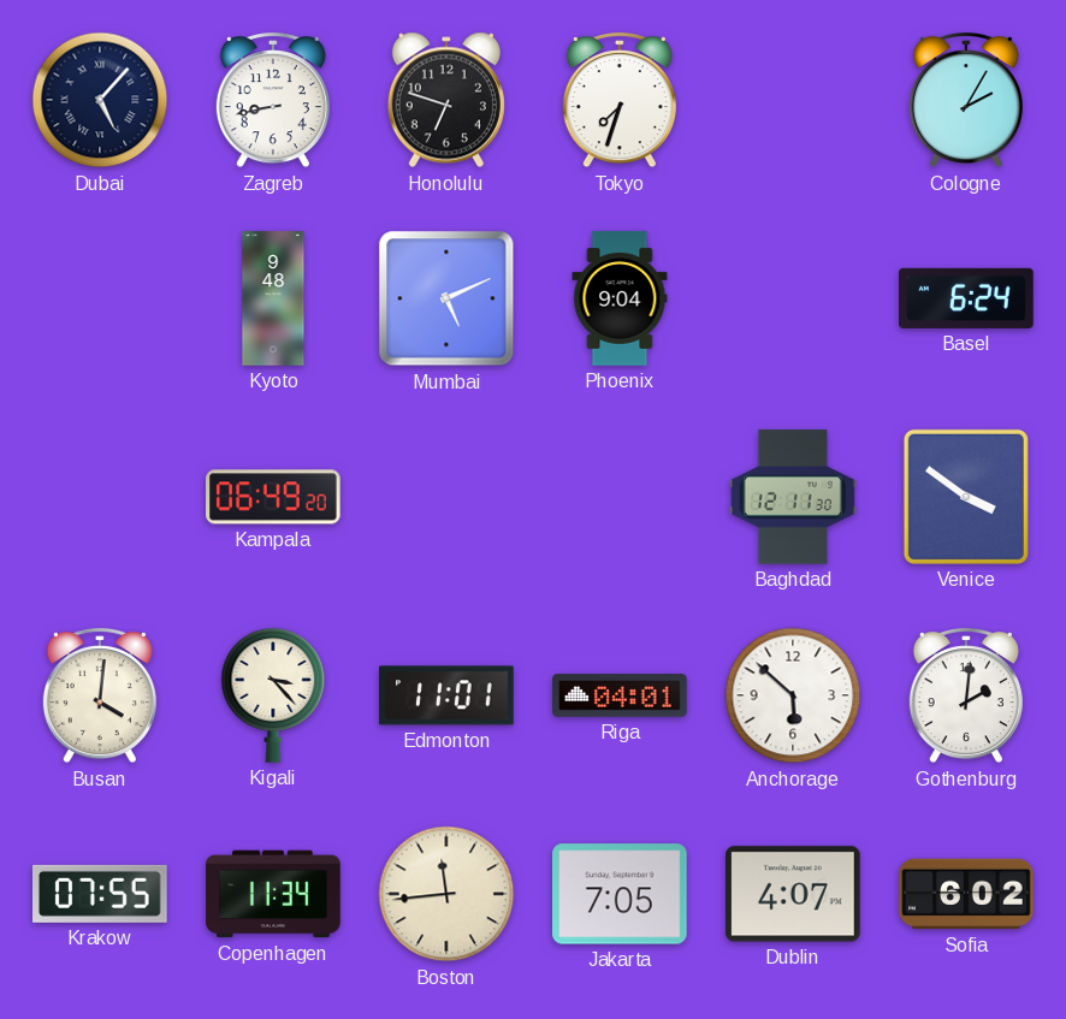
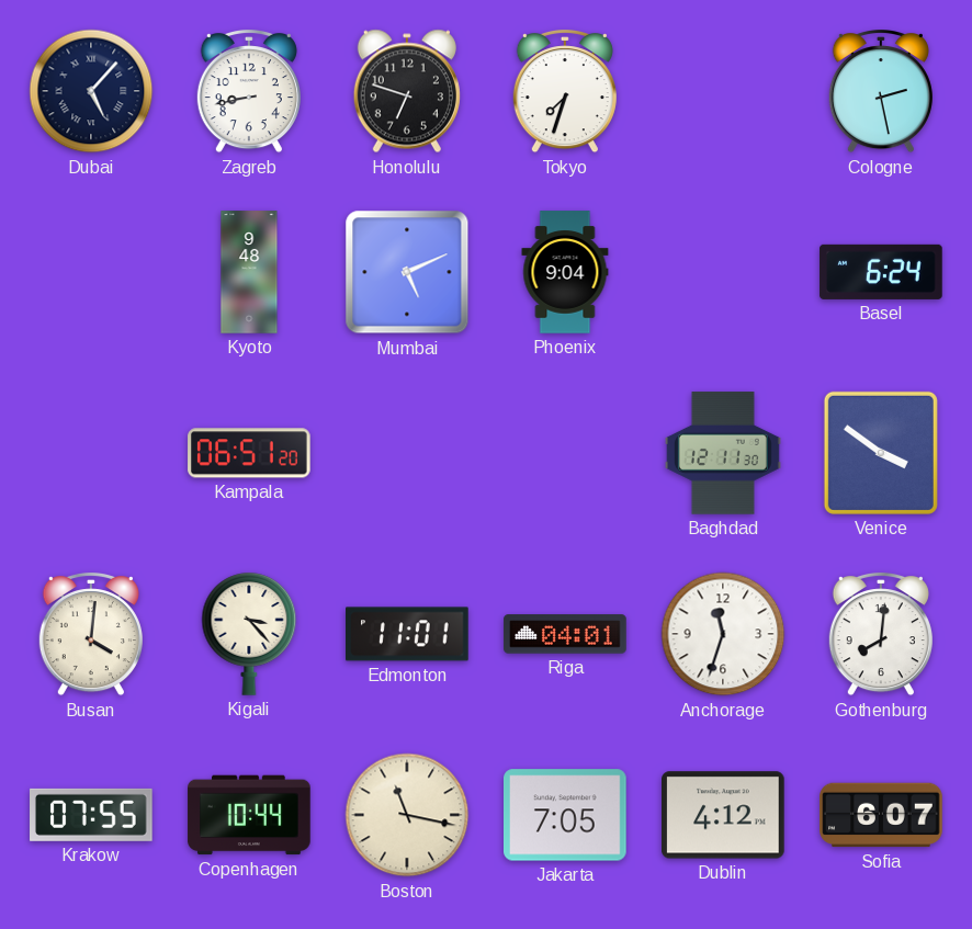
Cologne: 2:05 -> 2:28
Kampala: 06:49 -> 06:51
Anchorage: 5:52 -> 11:33
Gothenburg: 2:01 -> 8:01
Copenhagen: 11:34 -> 10:44
Boston: 11:44 -> 11:17
Dublin: 4:07 -> 4:12
Sofia: 6:02 -> 6:07
